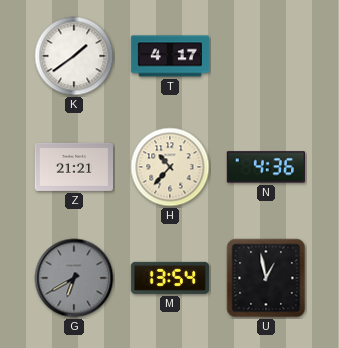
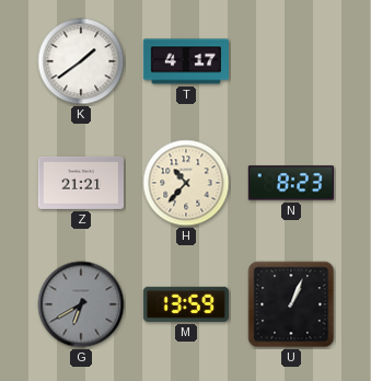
N: 4:36 -> 8:23
M: 13:54 -> 13:59
U: 12:58 -> 1:04
